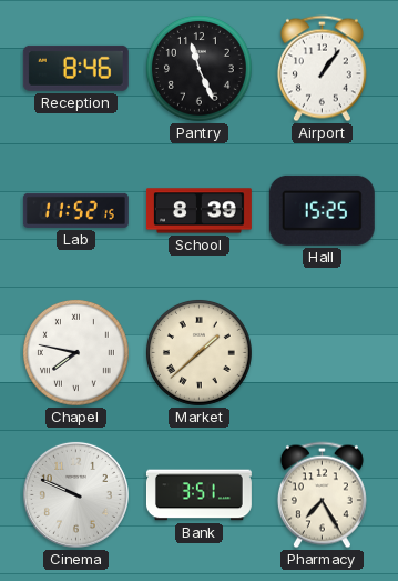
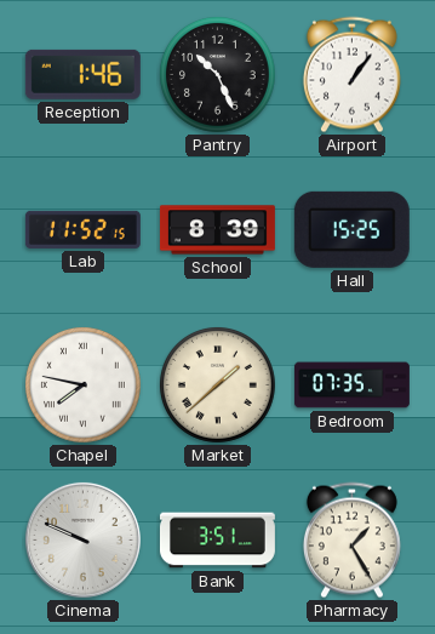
Reception: 8:46 -> 1:46
Pantry: 11:26 -> 10:26
Bedroom: none -> 07:35
Pharmacy: 7:25 -> 1:25
